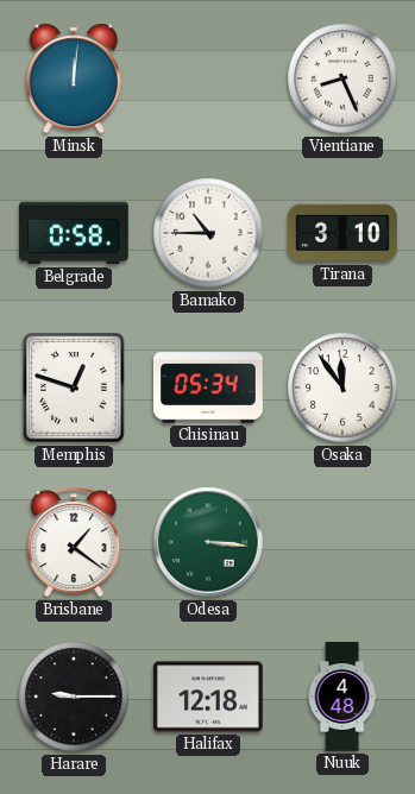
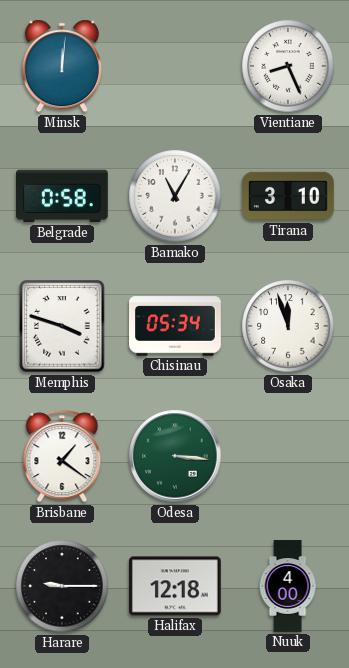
Bamako: 10:45 -> 11:05
Memphis: 12:48 -> 3:48
Osaka: 11:54 -> 11:57
Nuuk: 4:48 -> 4:00
